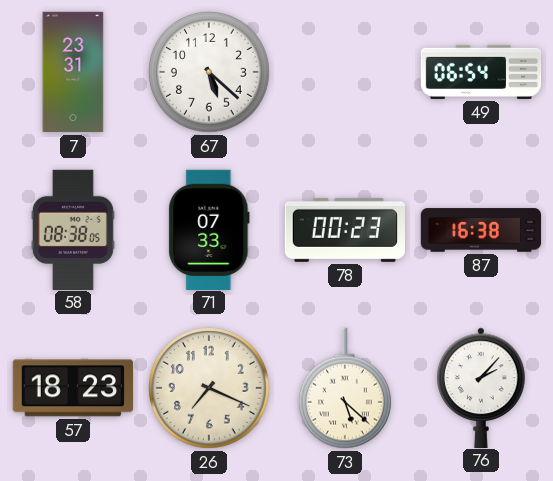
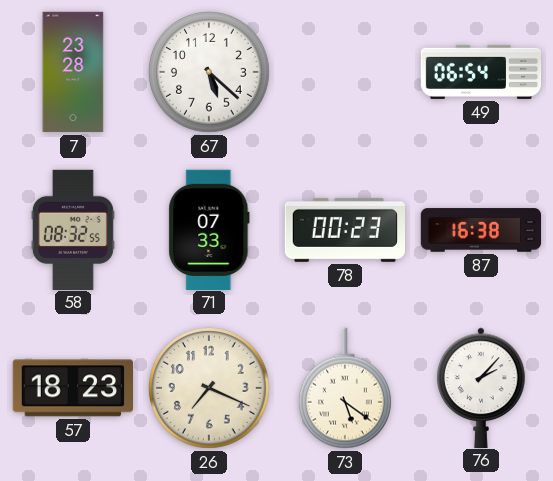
7: 23:31 -> 23:28
58: 08:38 -> 08:32
73: 5:22 -> 5:21
